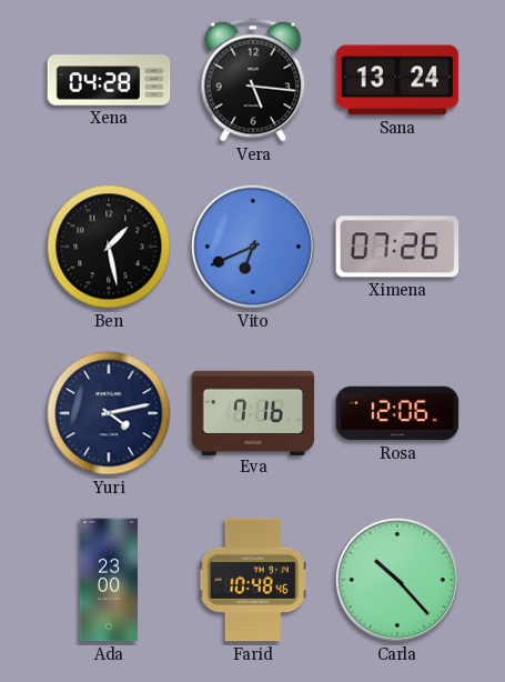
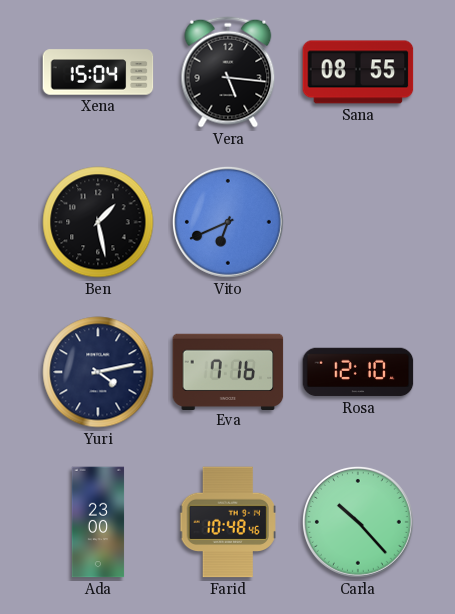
Xena: 04:28 -> 15:04
Sana: 13:24 -> 08:55
Ximena: 07:26 -> none
Rosa: 12:06 -> 12:10
